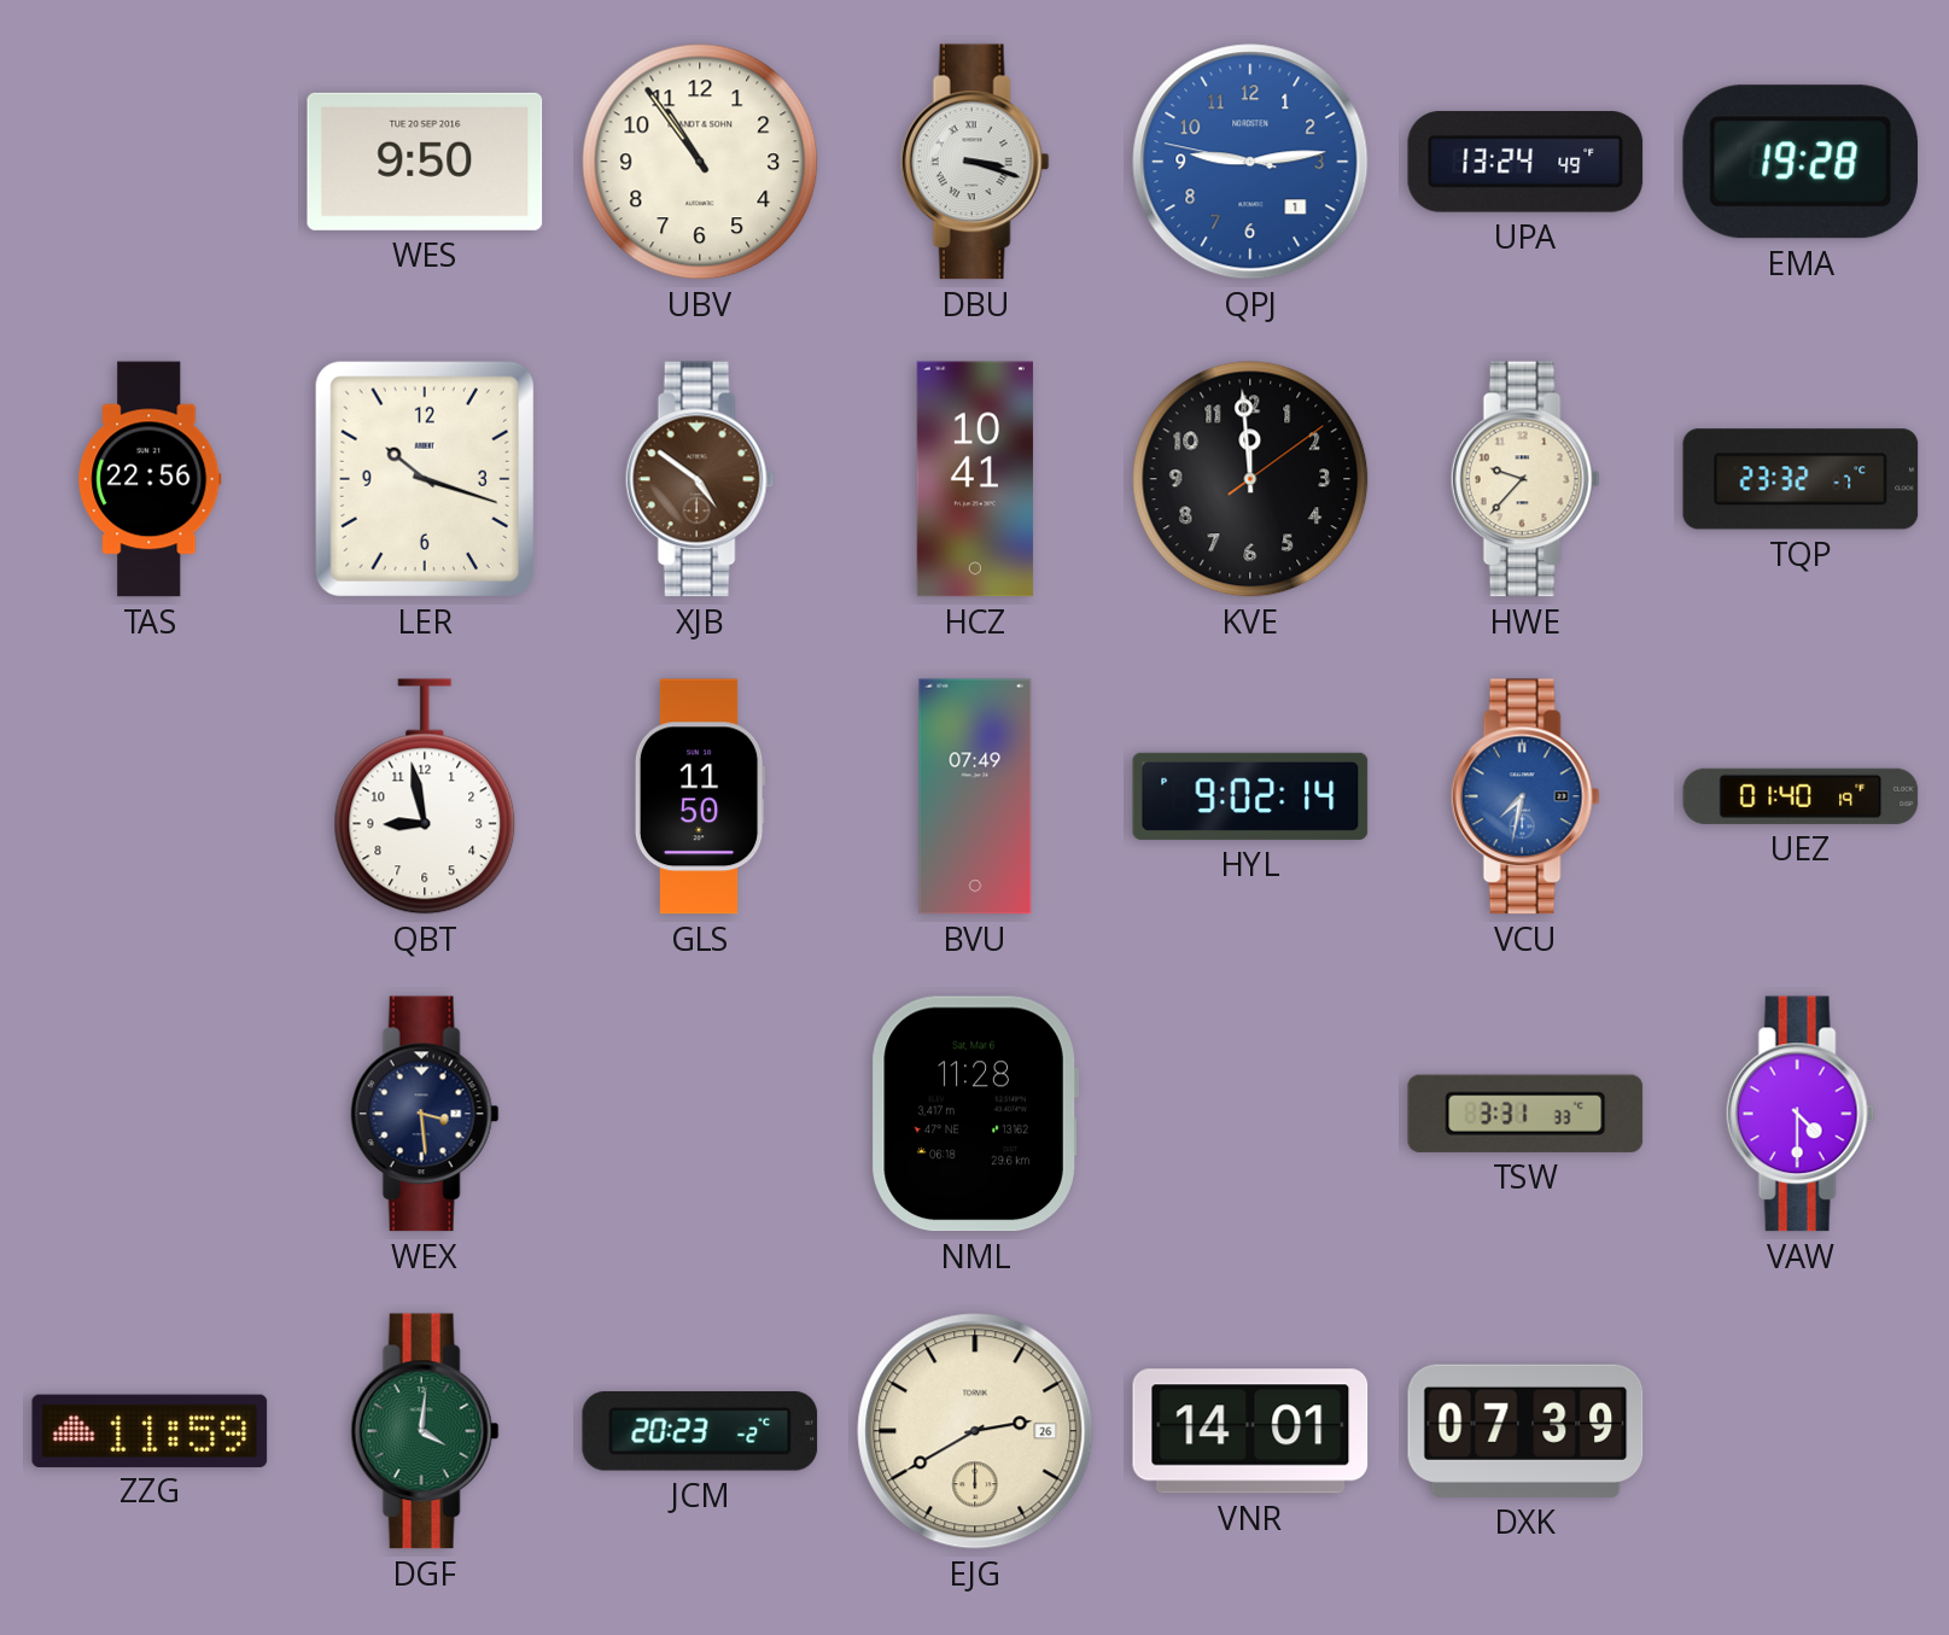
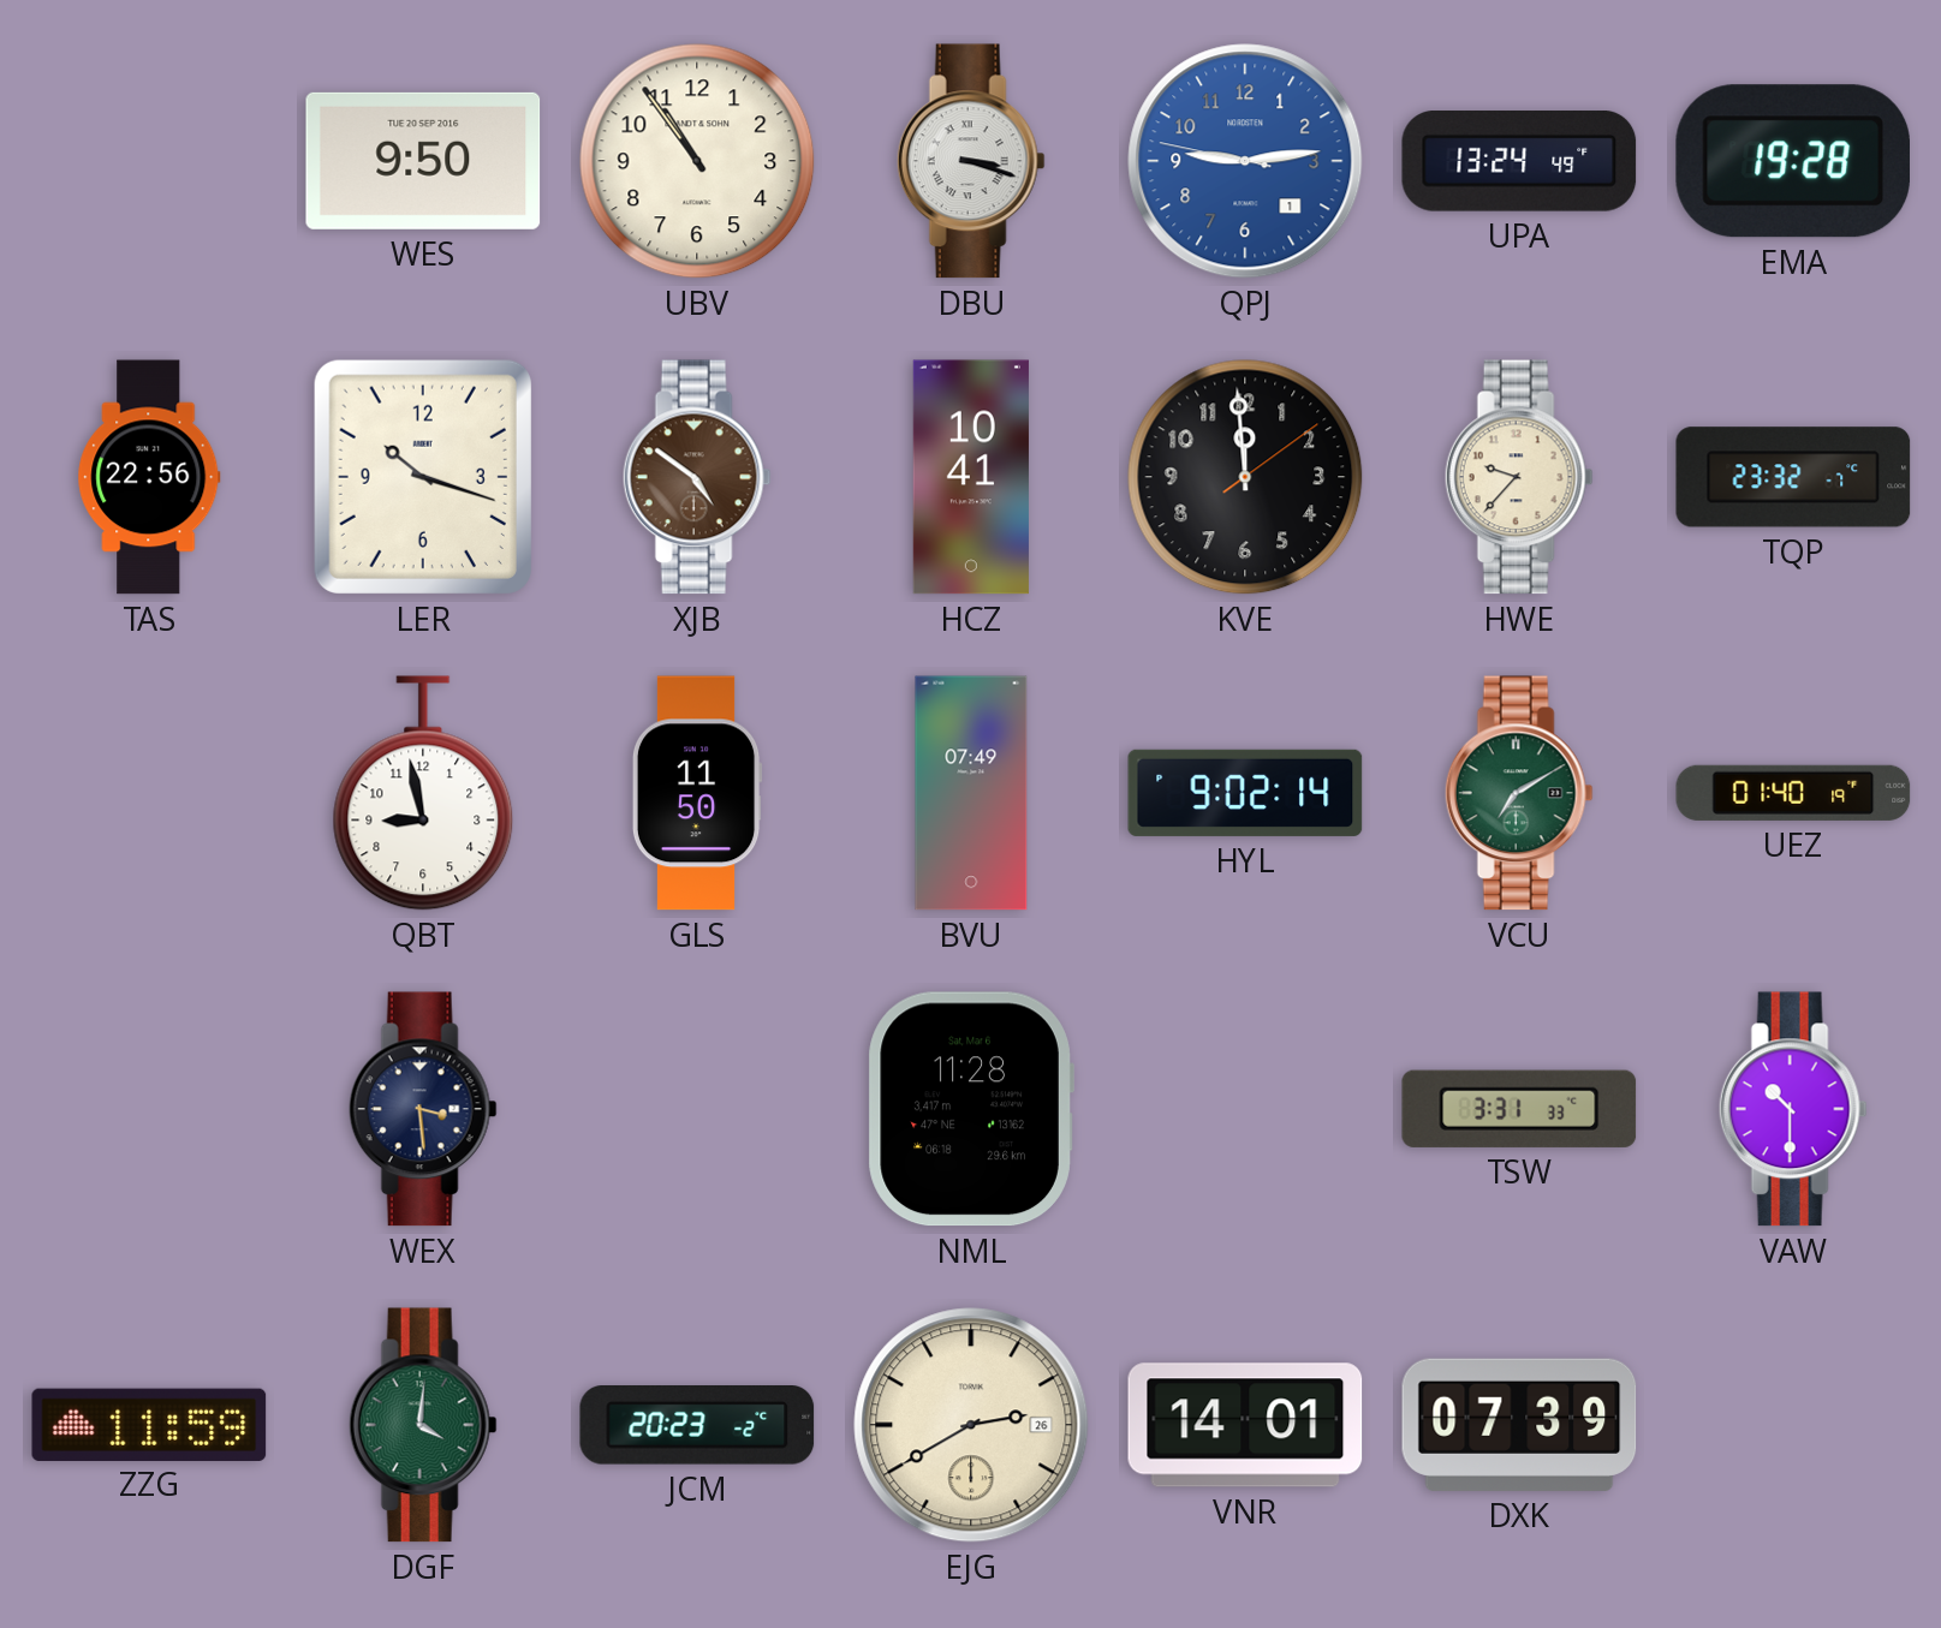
VCU: 7:32 -> 7:10
VCU dial: blue -> green
VAW: 4:30 -> 10:30
